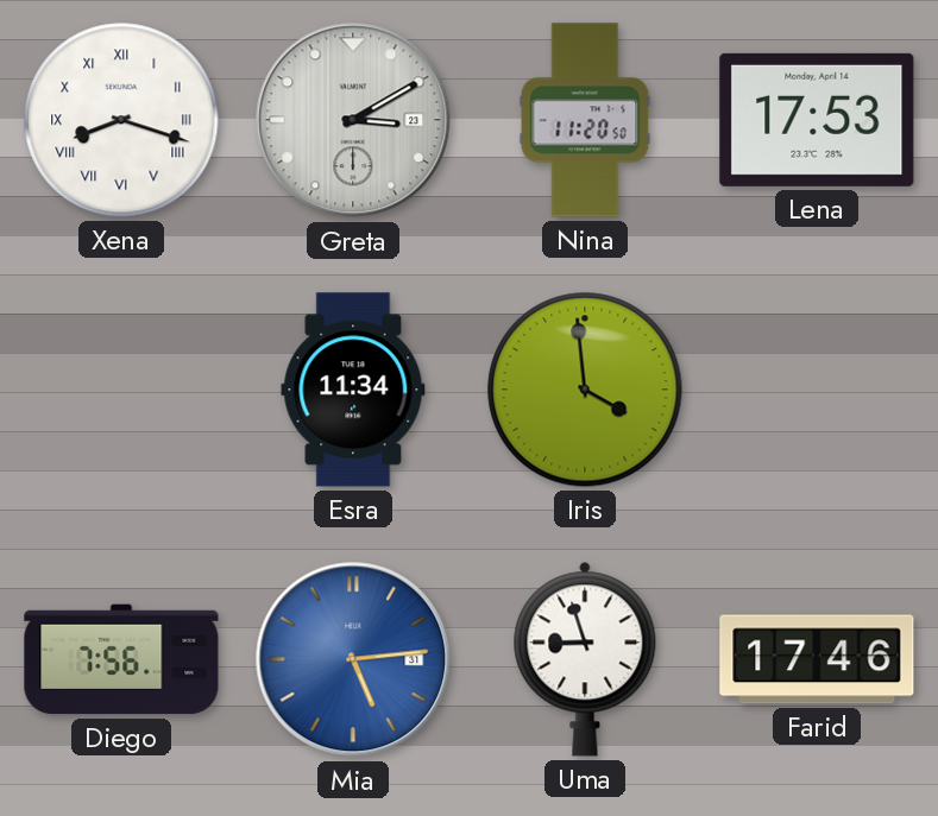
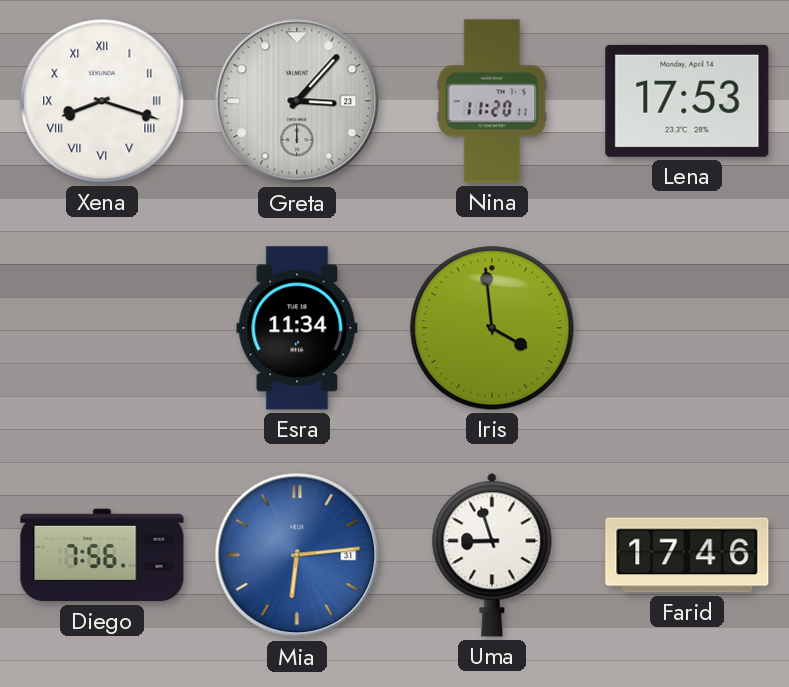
Greta: 3:10 -> 3:07
Nina: 11:20:50 -> 11:20:11
Mia: 5:14 -> 6:14
